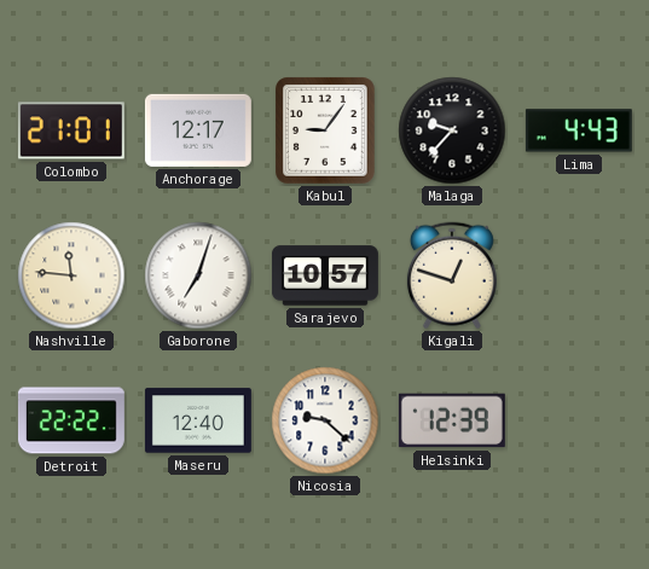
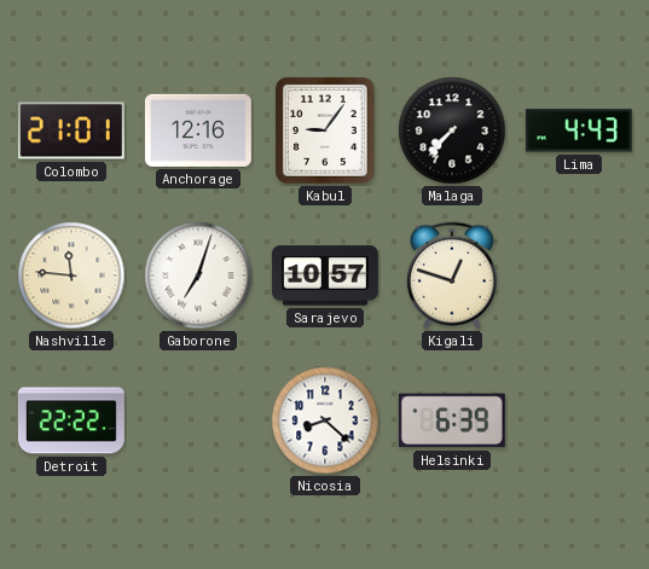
Anchorage: 12:17 -> 12:16
Malaga: 9:37 -> 7:37
Maseru: 12:40 -> none
Nicosia: 9:22 -> 8:22
Helsinki: 12:39 -> 6:39
